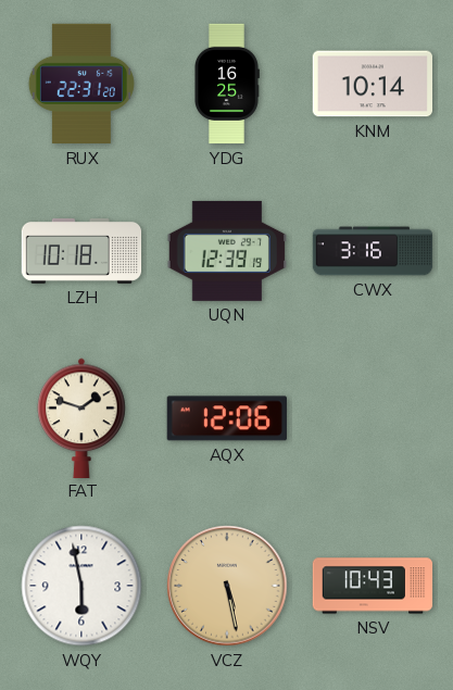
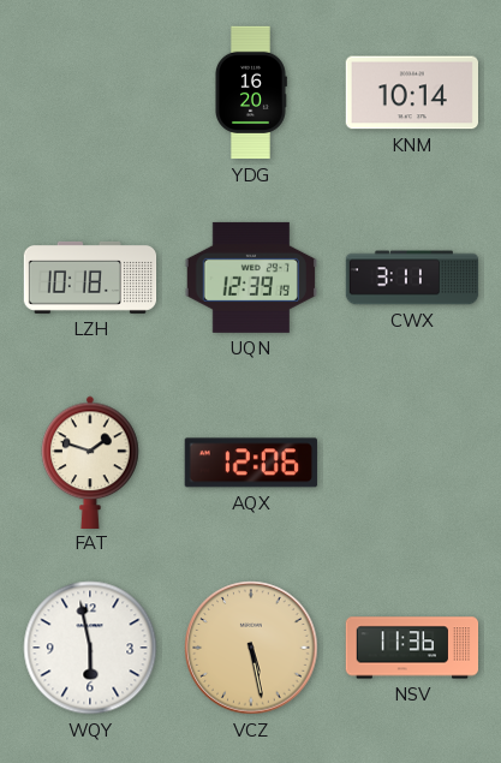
RUX: 22:31 -> none
YDG: 16:25 -> 16:20
CWX: 3:16 -> 3:11
NSV: 10:43 -> 11:36
